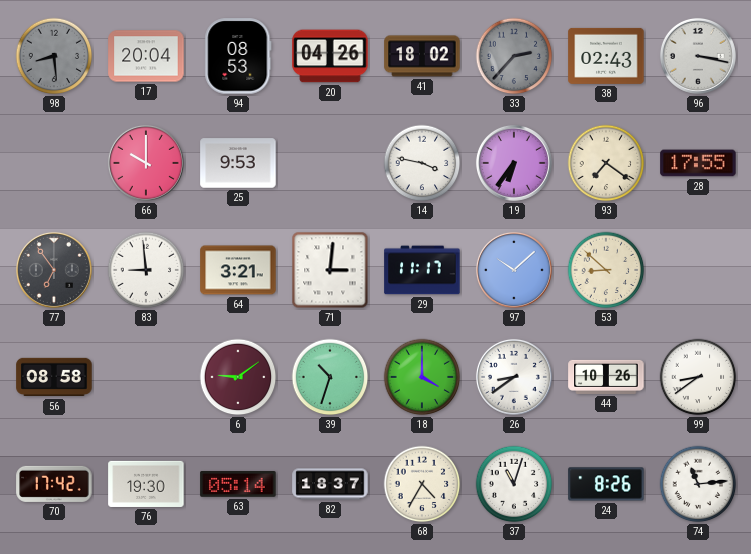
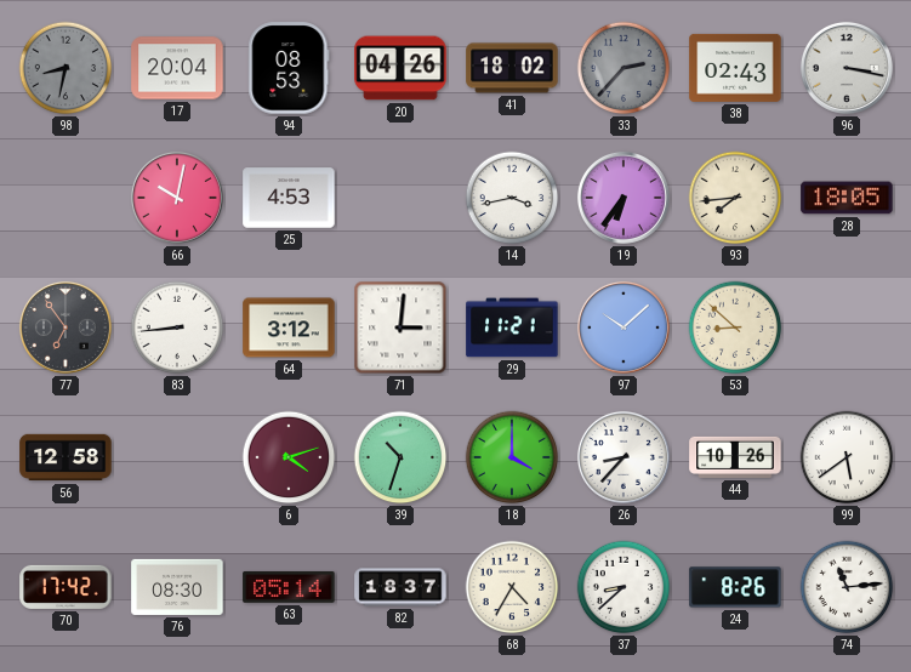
98: 8:29 -> 8:32
66: 10:00 -> 10:02
25: 9:53 -> 4:53
14: 3:47 -> 3:43
93: 7:21 -> 7:44
28: 17:55 -> 18:05
83: 8:59 -> 8:44
64: 3:21 -> 3:12
29: 11:17 -> 11:21
56: 08:58 -> 12:58
6: 9:09 -> 4:12
26: 8:39 -> 8:37
99: 8:39 -> 5:39
76: 19:30 -> 08:30
37: 11:03 -> 8:38
